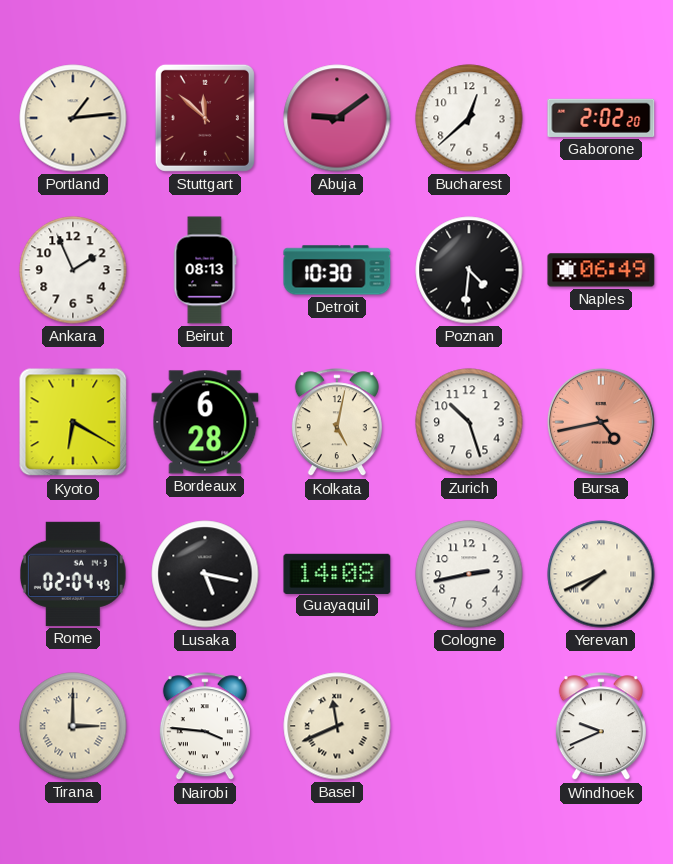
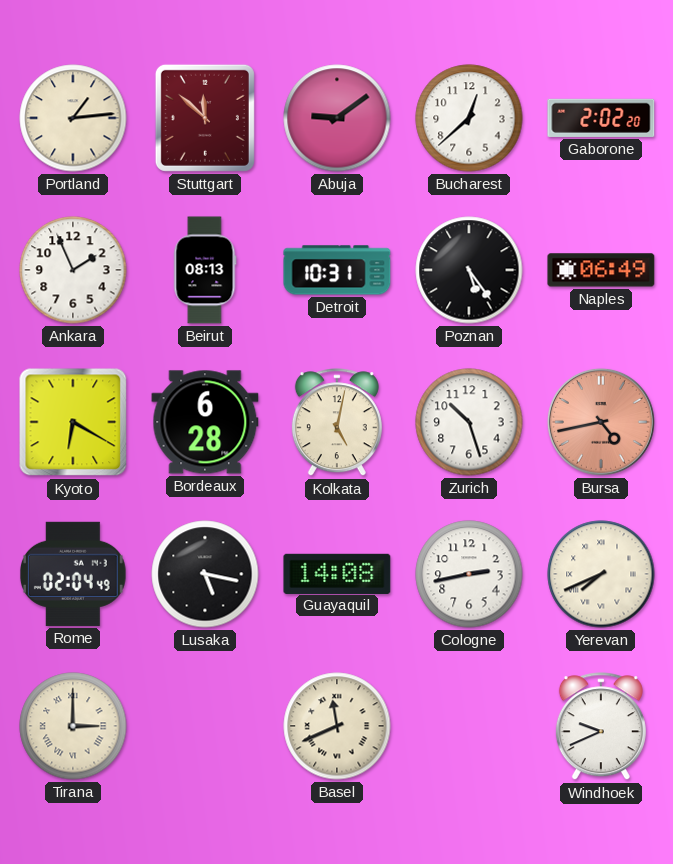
Detroit: 10:30 -> 10:31
Poznan: 4:31 -> 5:24
Nairobi: 3:46 -> none
